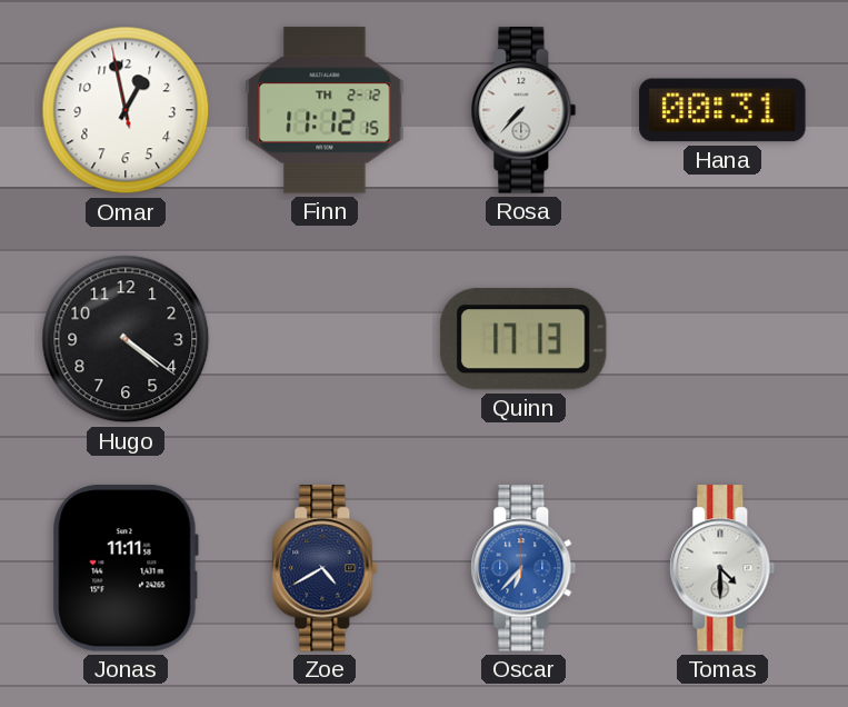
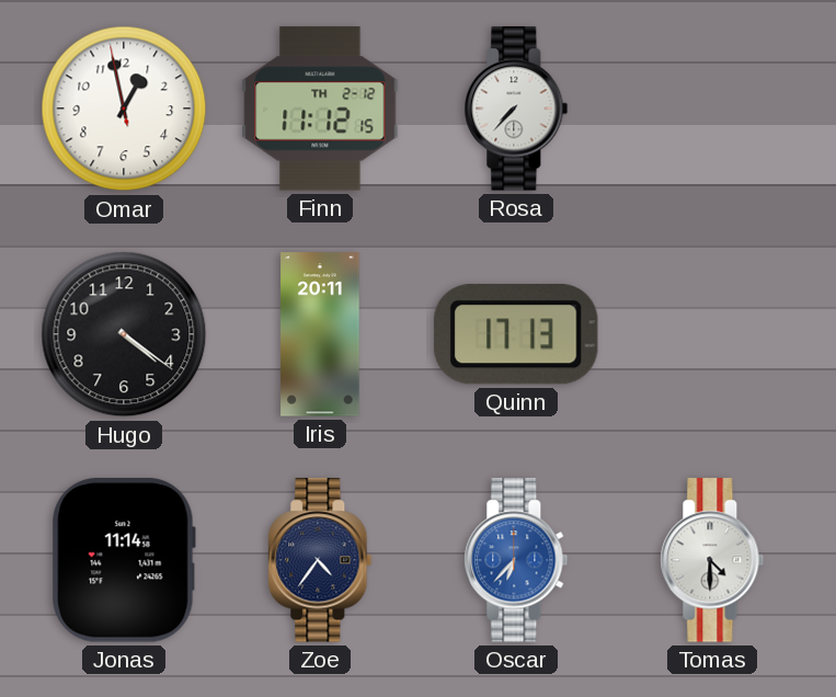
Hana: 00:31 -> none
Iris: none -> 20:11
Jonas: 11:11 -> 11:14
Zoe: 4:40 -> 4:36
